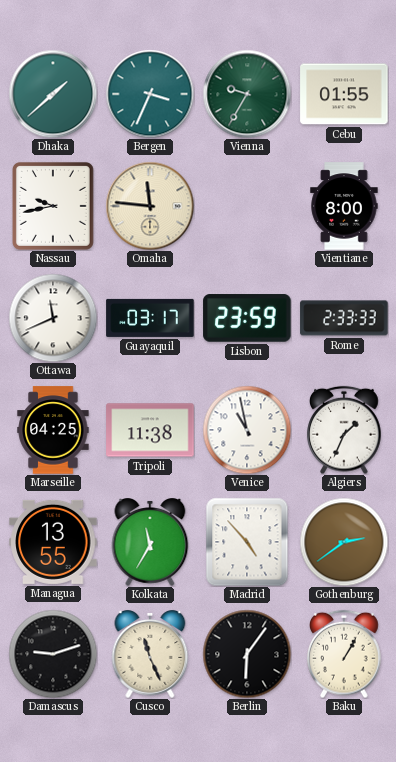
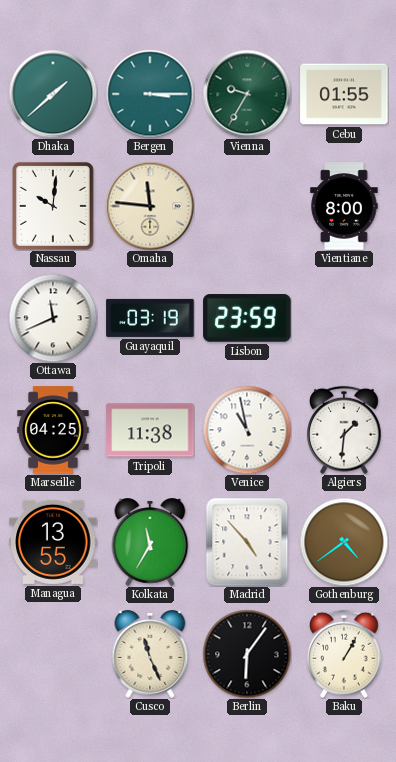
Bergen: 3:34 -> 3:15
Nassau: 9:43 -> 10:01
Guayaquil: 03:17 -> 03:19
Rome: 2:33 -> none
Algiers: 1:34 -> 1:31
Gothenburg: 2:39 -> 4:39
Damascus: 9:12 -> none
